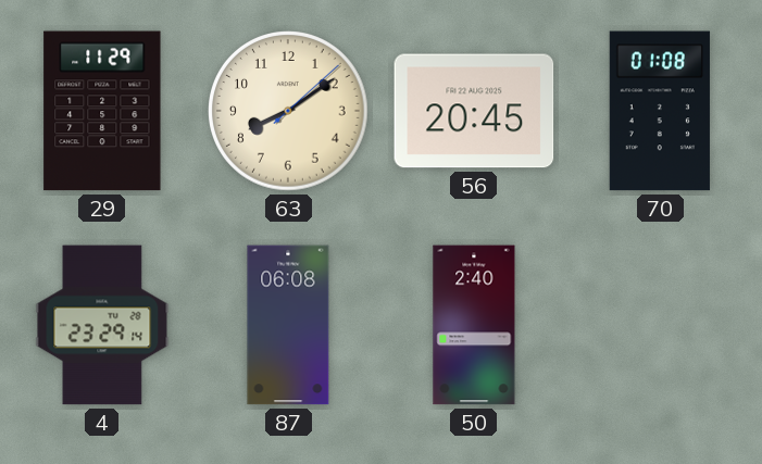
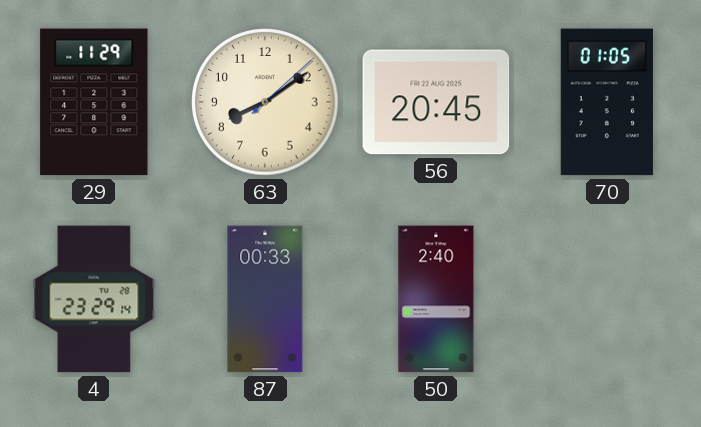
70: 01:08 -> 01:05
87: 06:08 -> 00:33
